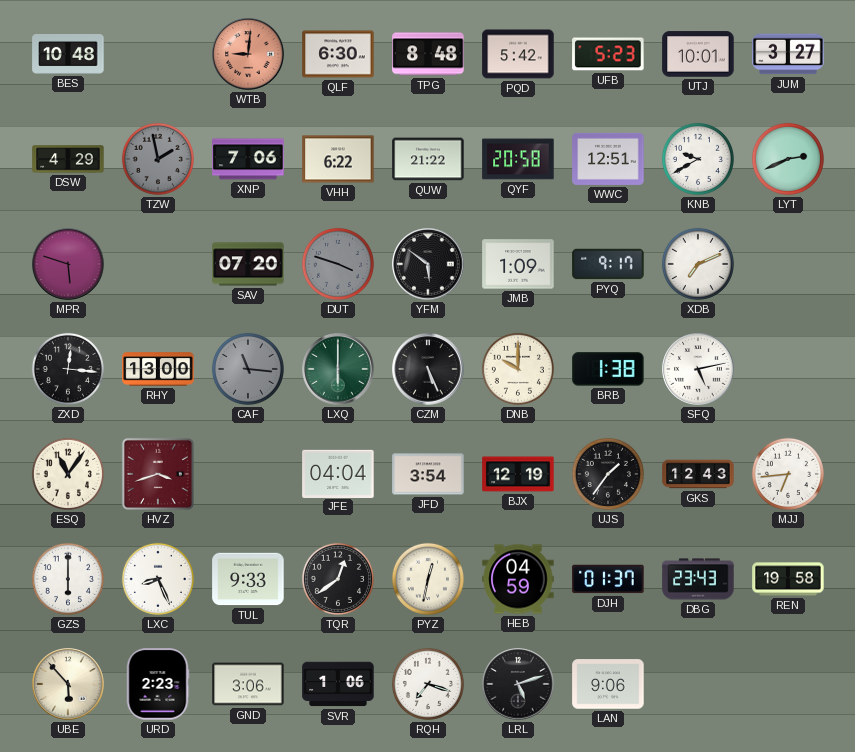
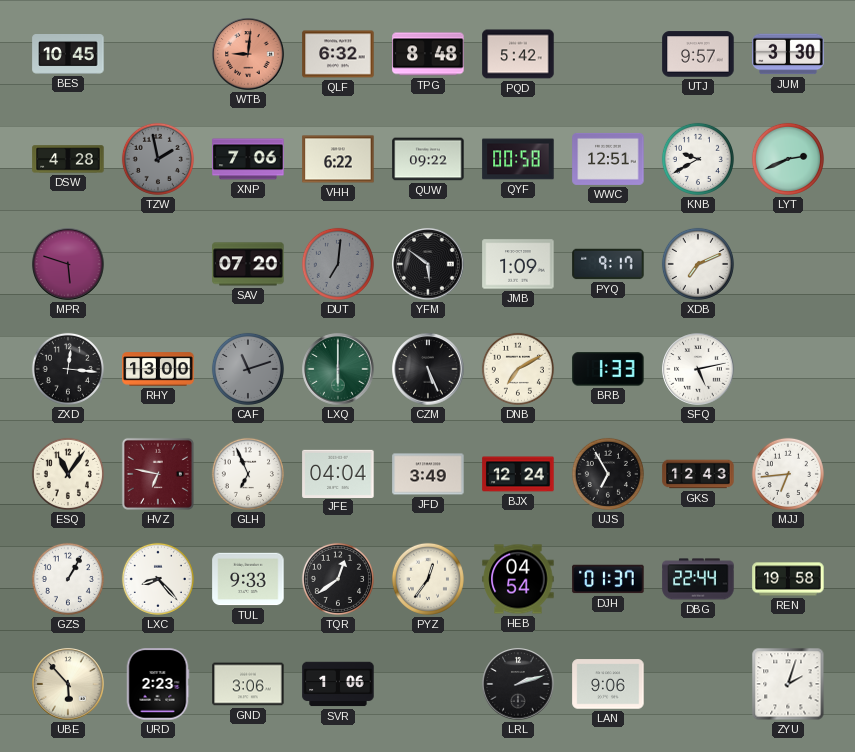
BES: 10:48 -> 10:45
QLF: 6:30 -> 6:32
UFB: 5:23 -> none
UTJ: 10:01 -> 9:57
JUM: 3:27 -> 3:30
DSW: 4:29 -> 4:28
QUW: 21:22 -> 09:22
QYF: 20:58 -> 00:58
DUT: 3:48 -> 7:01
CAF: 11:16 -> 11:12
DNB: 10:00 -> 7:10
BRB: 1:38 -> 1:33
HVZ: 3:42 -> 6:47
GLH: none -> 6:56
JFD: 3:54 -> 3:49
BJX: 12:19 -> 12:24
UJS: 1:36 -> 6:55
GZS: 6:00 -> 1:05
LXC: 8:26 -> 8:23
PYZ: 12:32 -> 12:36
HEB: 04:59 -> 04:54
DBG: 23:43 -> 22:44
RQH: 7:18 -> none
LRL: 5:12 -> 2:12
ZYU: none -> 2:03
